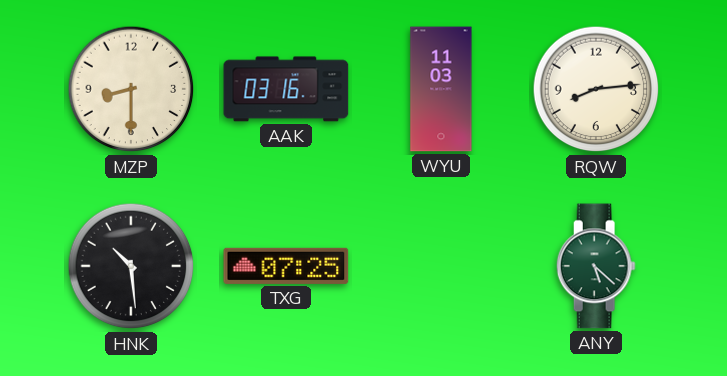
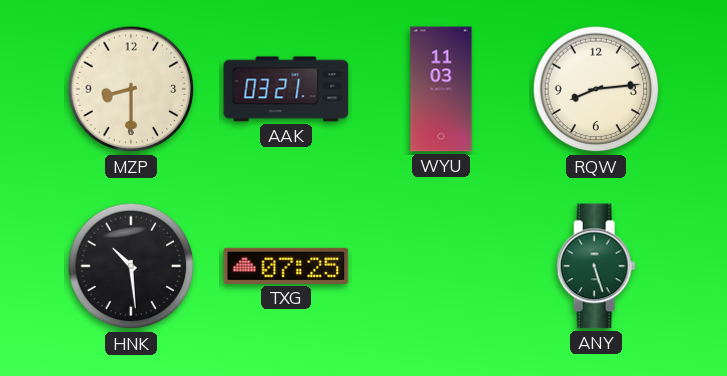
AAK: 03:16 -> 03:21
ANY: 5:22 -> 5:27
